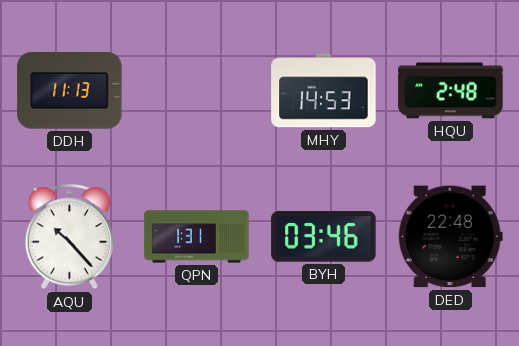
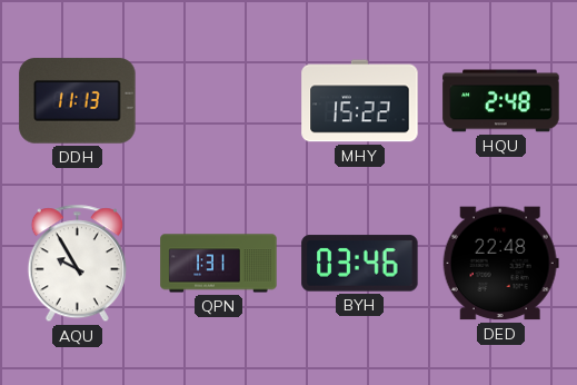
MHY: 14:53 -> 15:22
AQU: 10:23 -> 9:55
